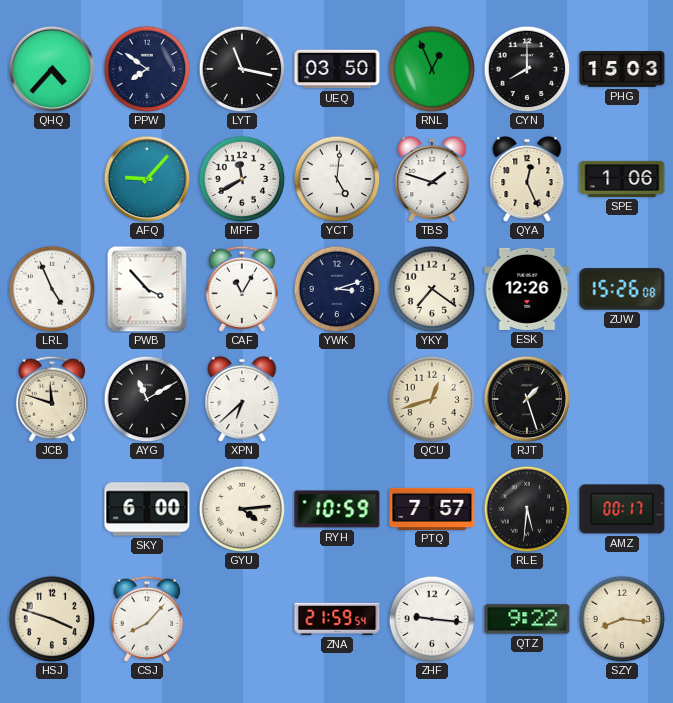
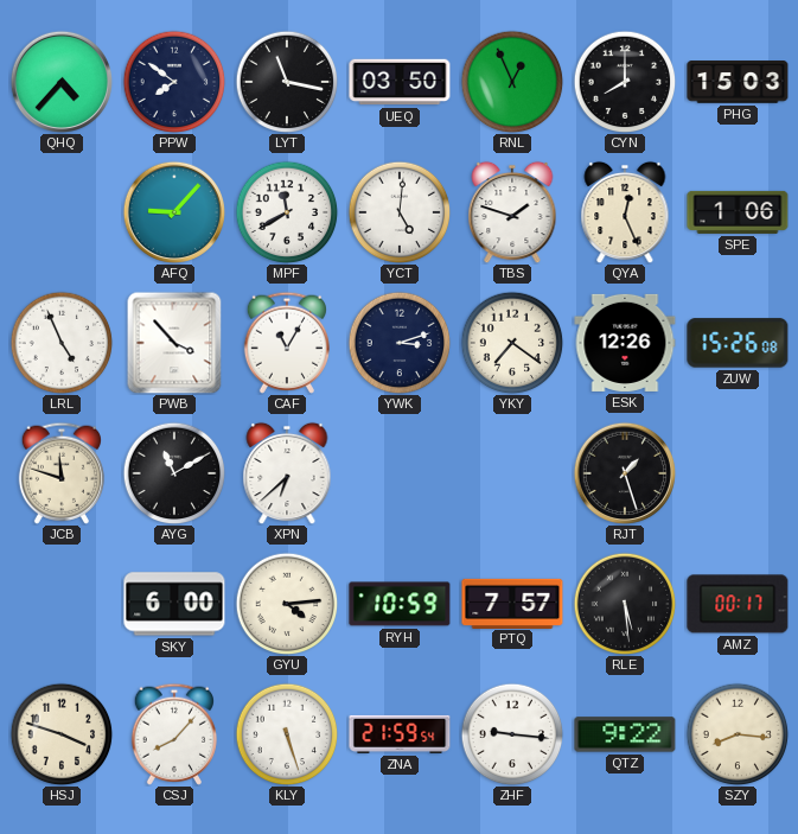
QCU: 12:42 -> none
RLE: 5:31 -> 5:29
KLY: none -> 5:27
